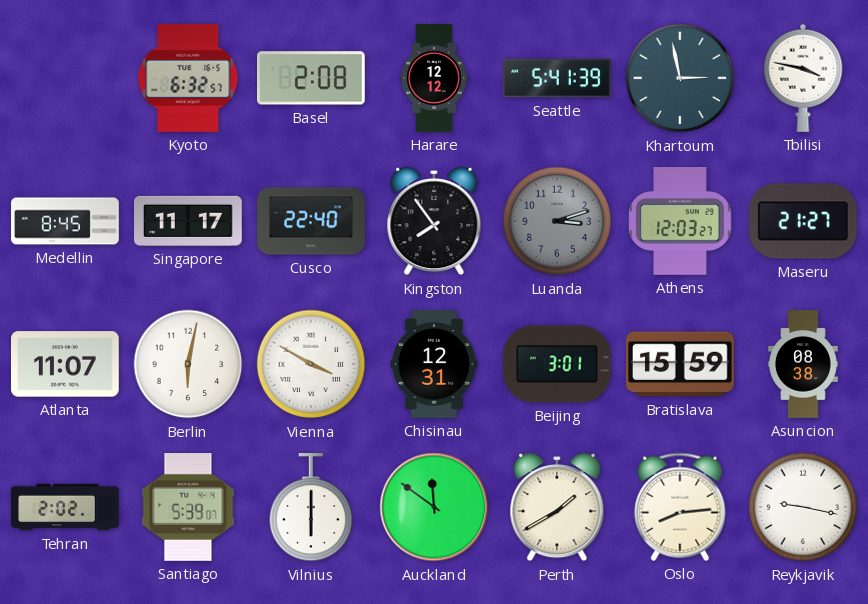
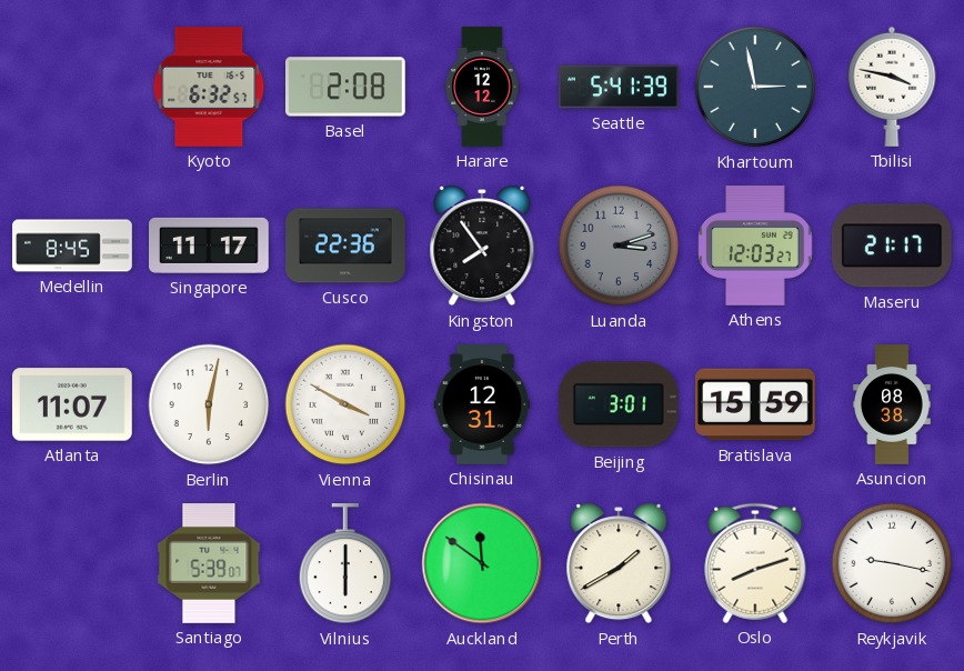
Cusco: 22:40 -> 22:36
Maseru: 21:27 -> 21:17
Tehran: 2:02 -> none
Oslo: 8:14 -> 8:12
